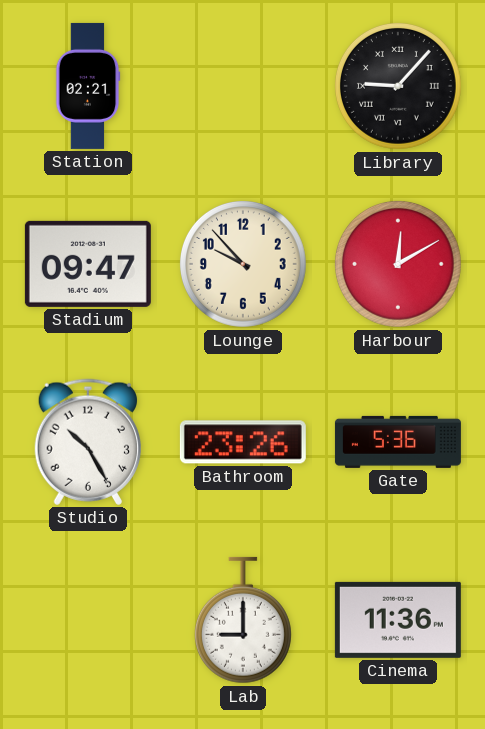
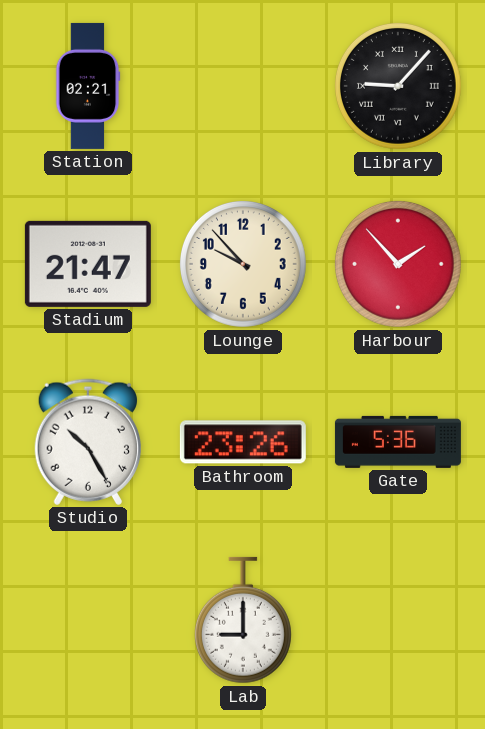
Stadium: 09:47 -> 21:47
Harbour: 12:10 -> 1:53
Cinema: 11:36 -> none
